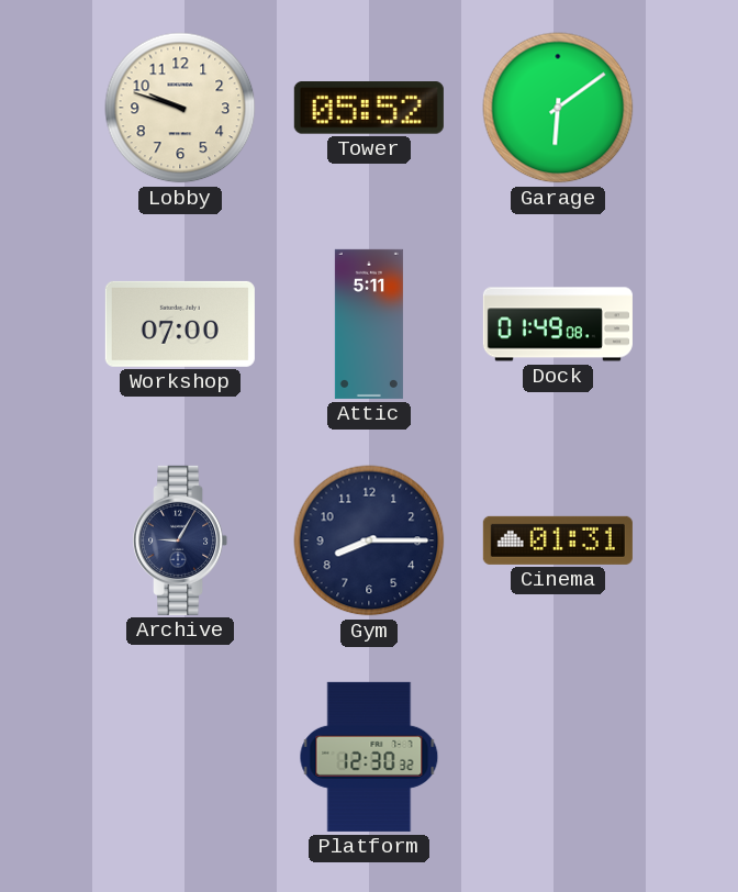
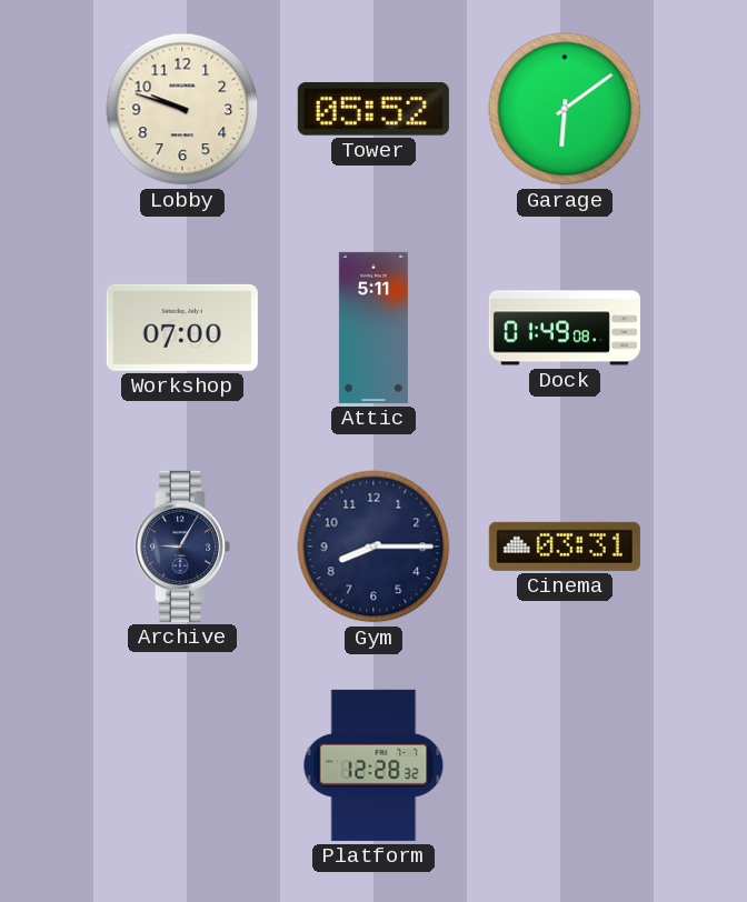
Cinema: 01:31 -> 03:31
Platform: 12:30 -> 12:28
